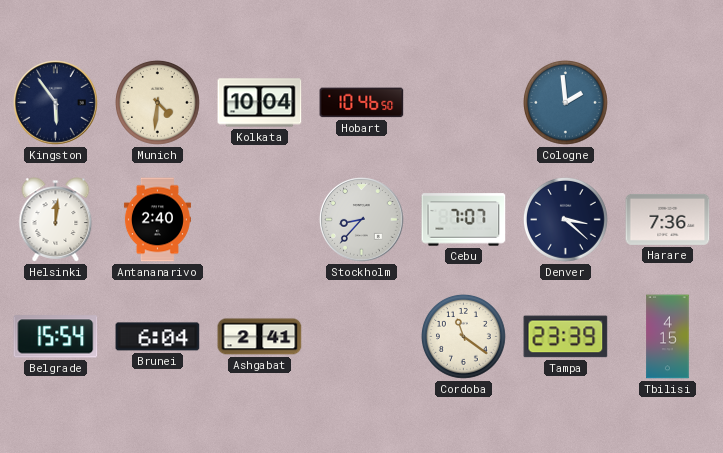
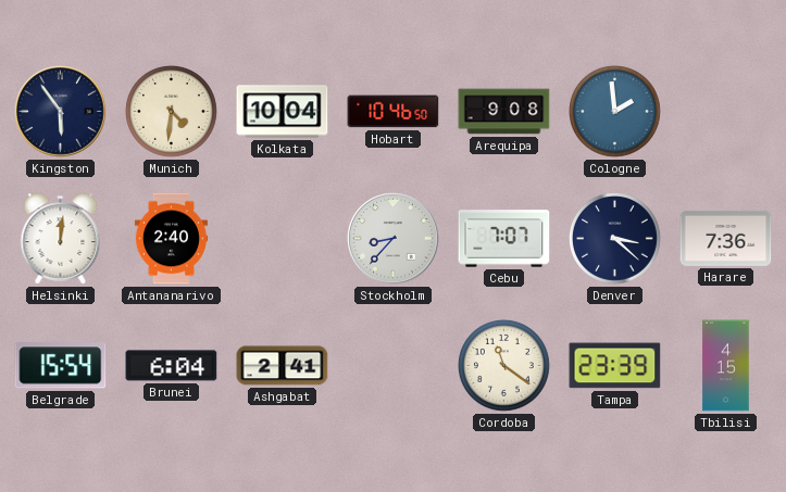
Arequipa: none -> 9:08
